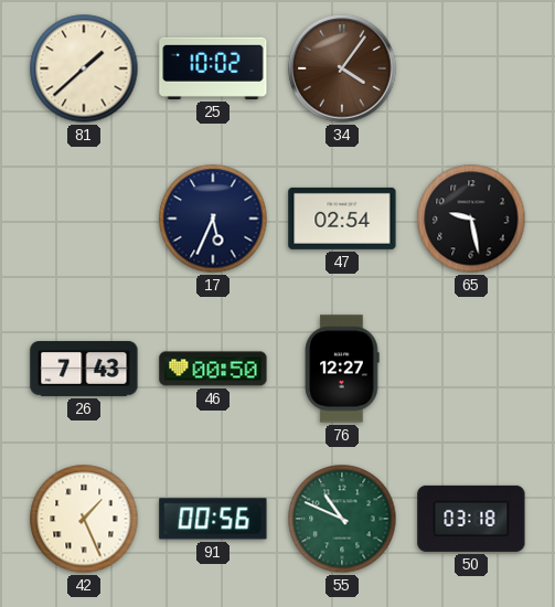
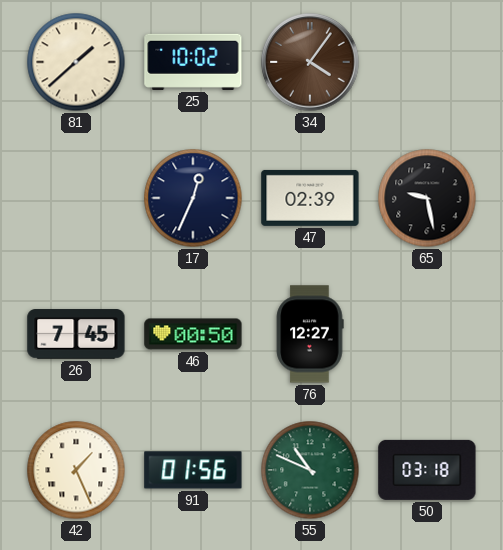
17: 5:34 -> 12:34
47: 02:54 -> 02:39
26: 7:43 -> 7:45
91: 00:56 -> 01:56
